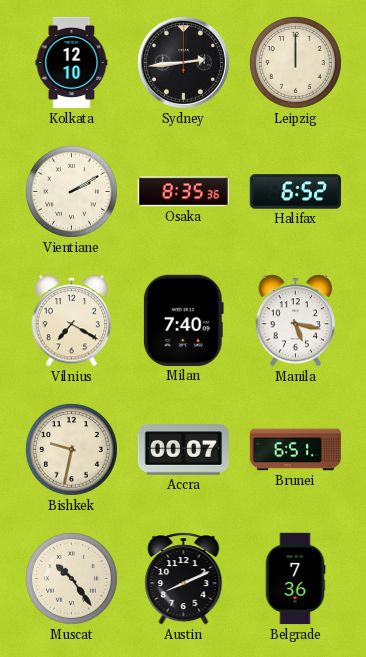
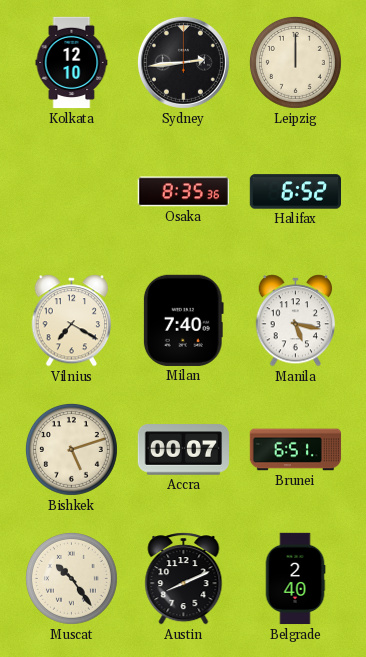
Vientiane: 2:10 -> none
Bishkek: 9:32 -> 5:12
Belgrade: 7:36 -> 2:40
